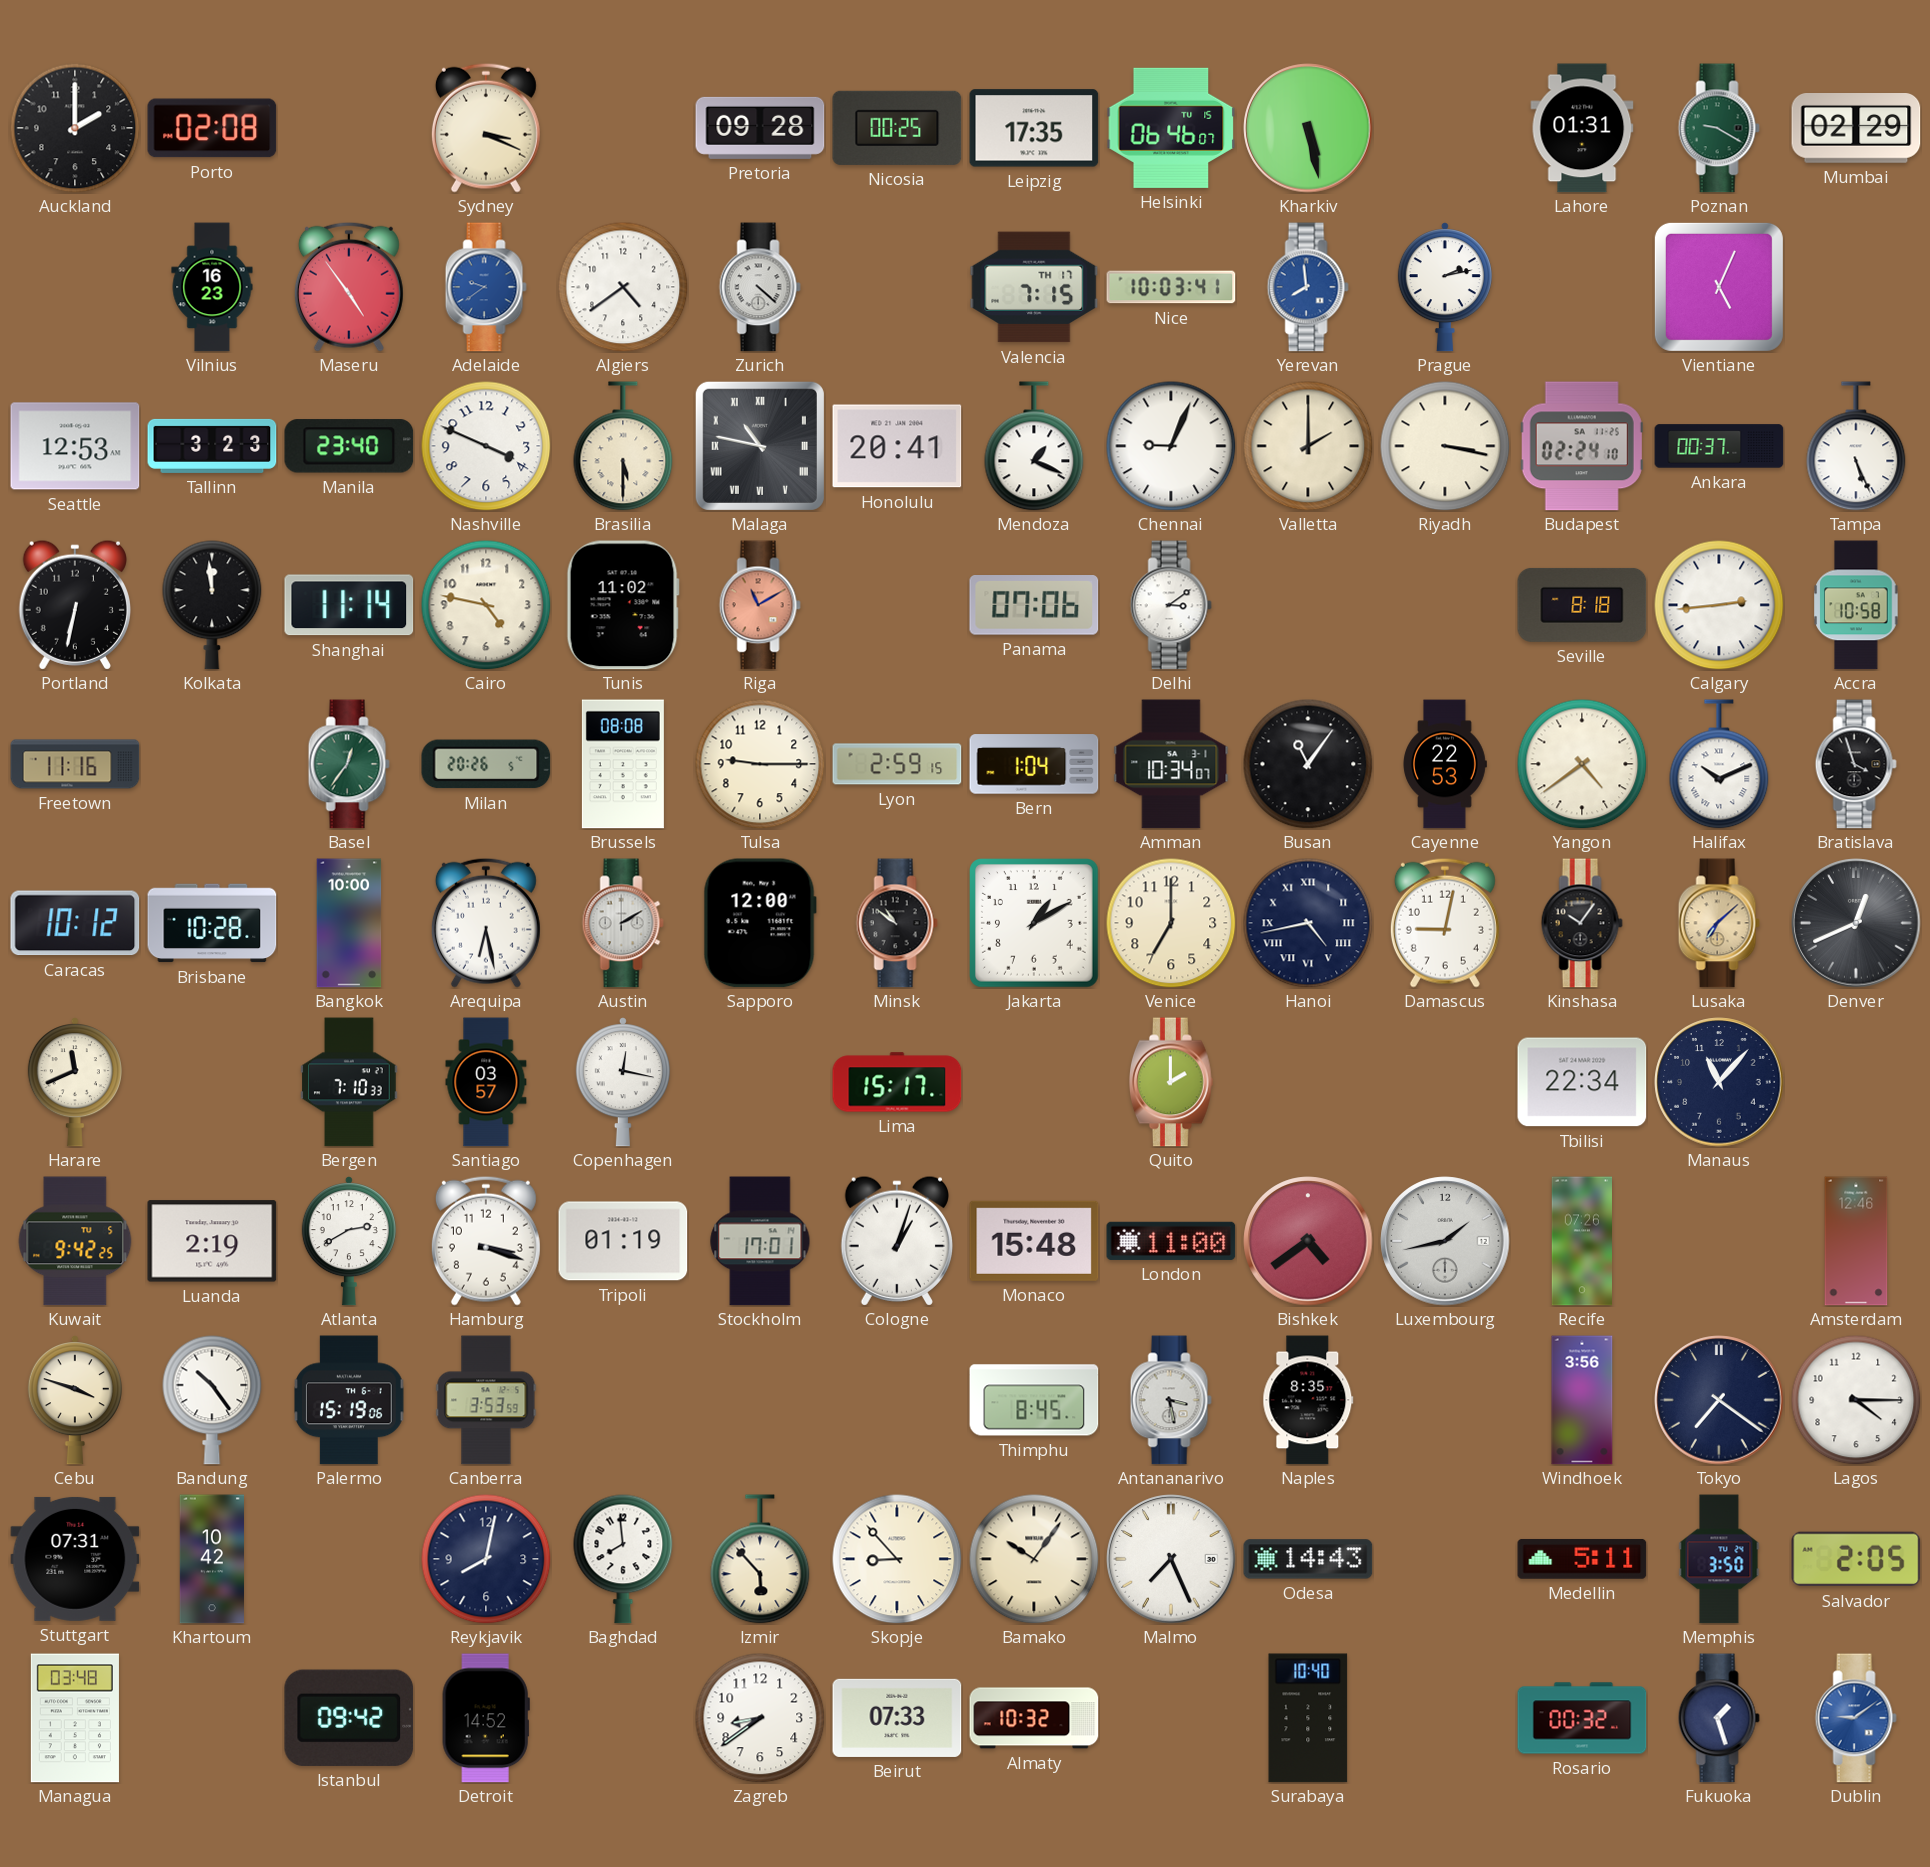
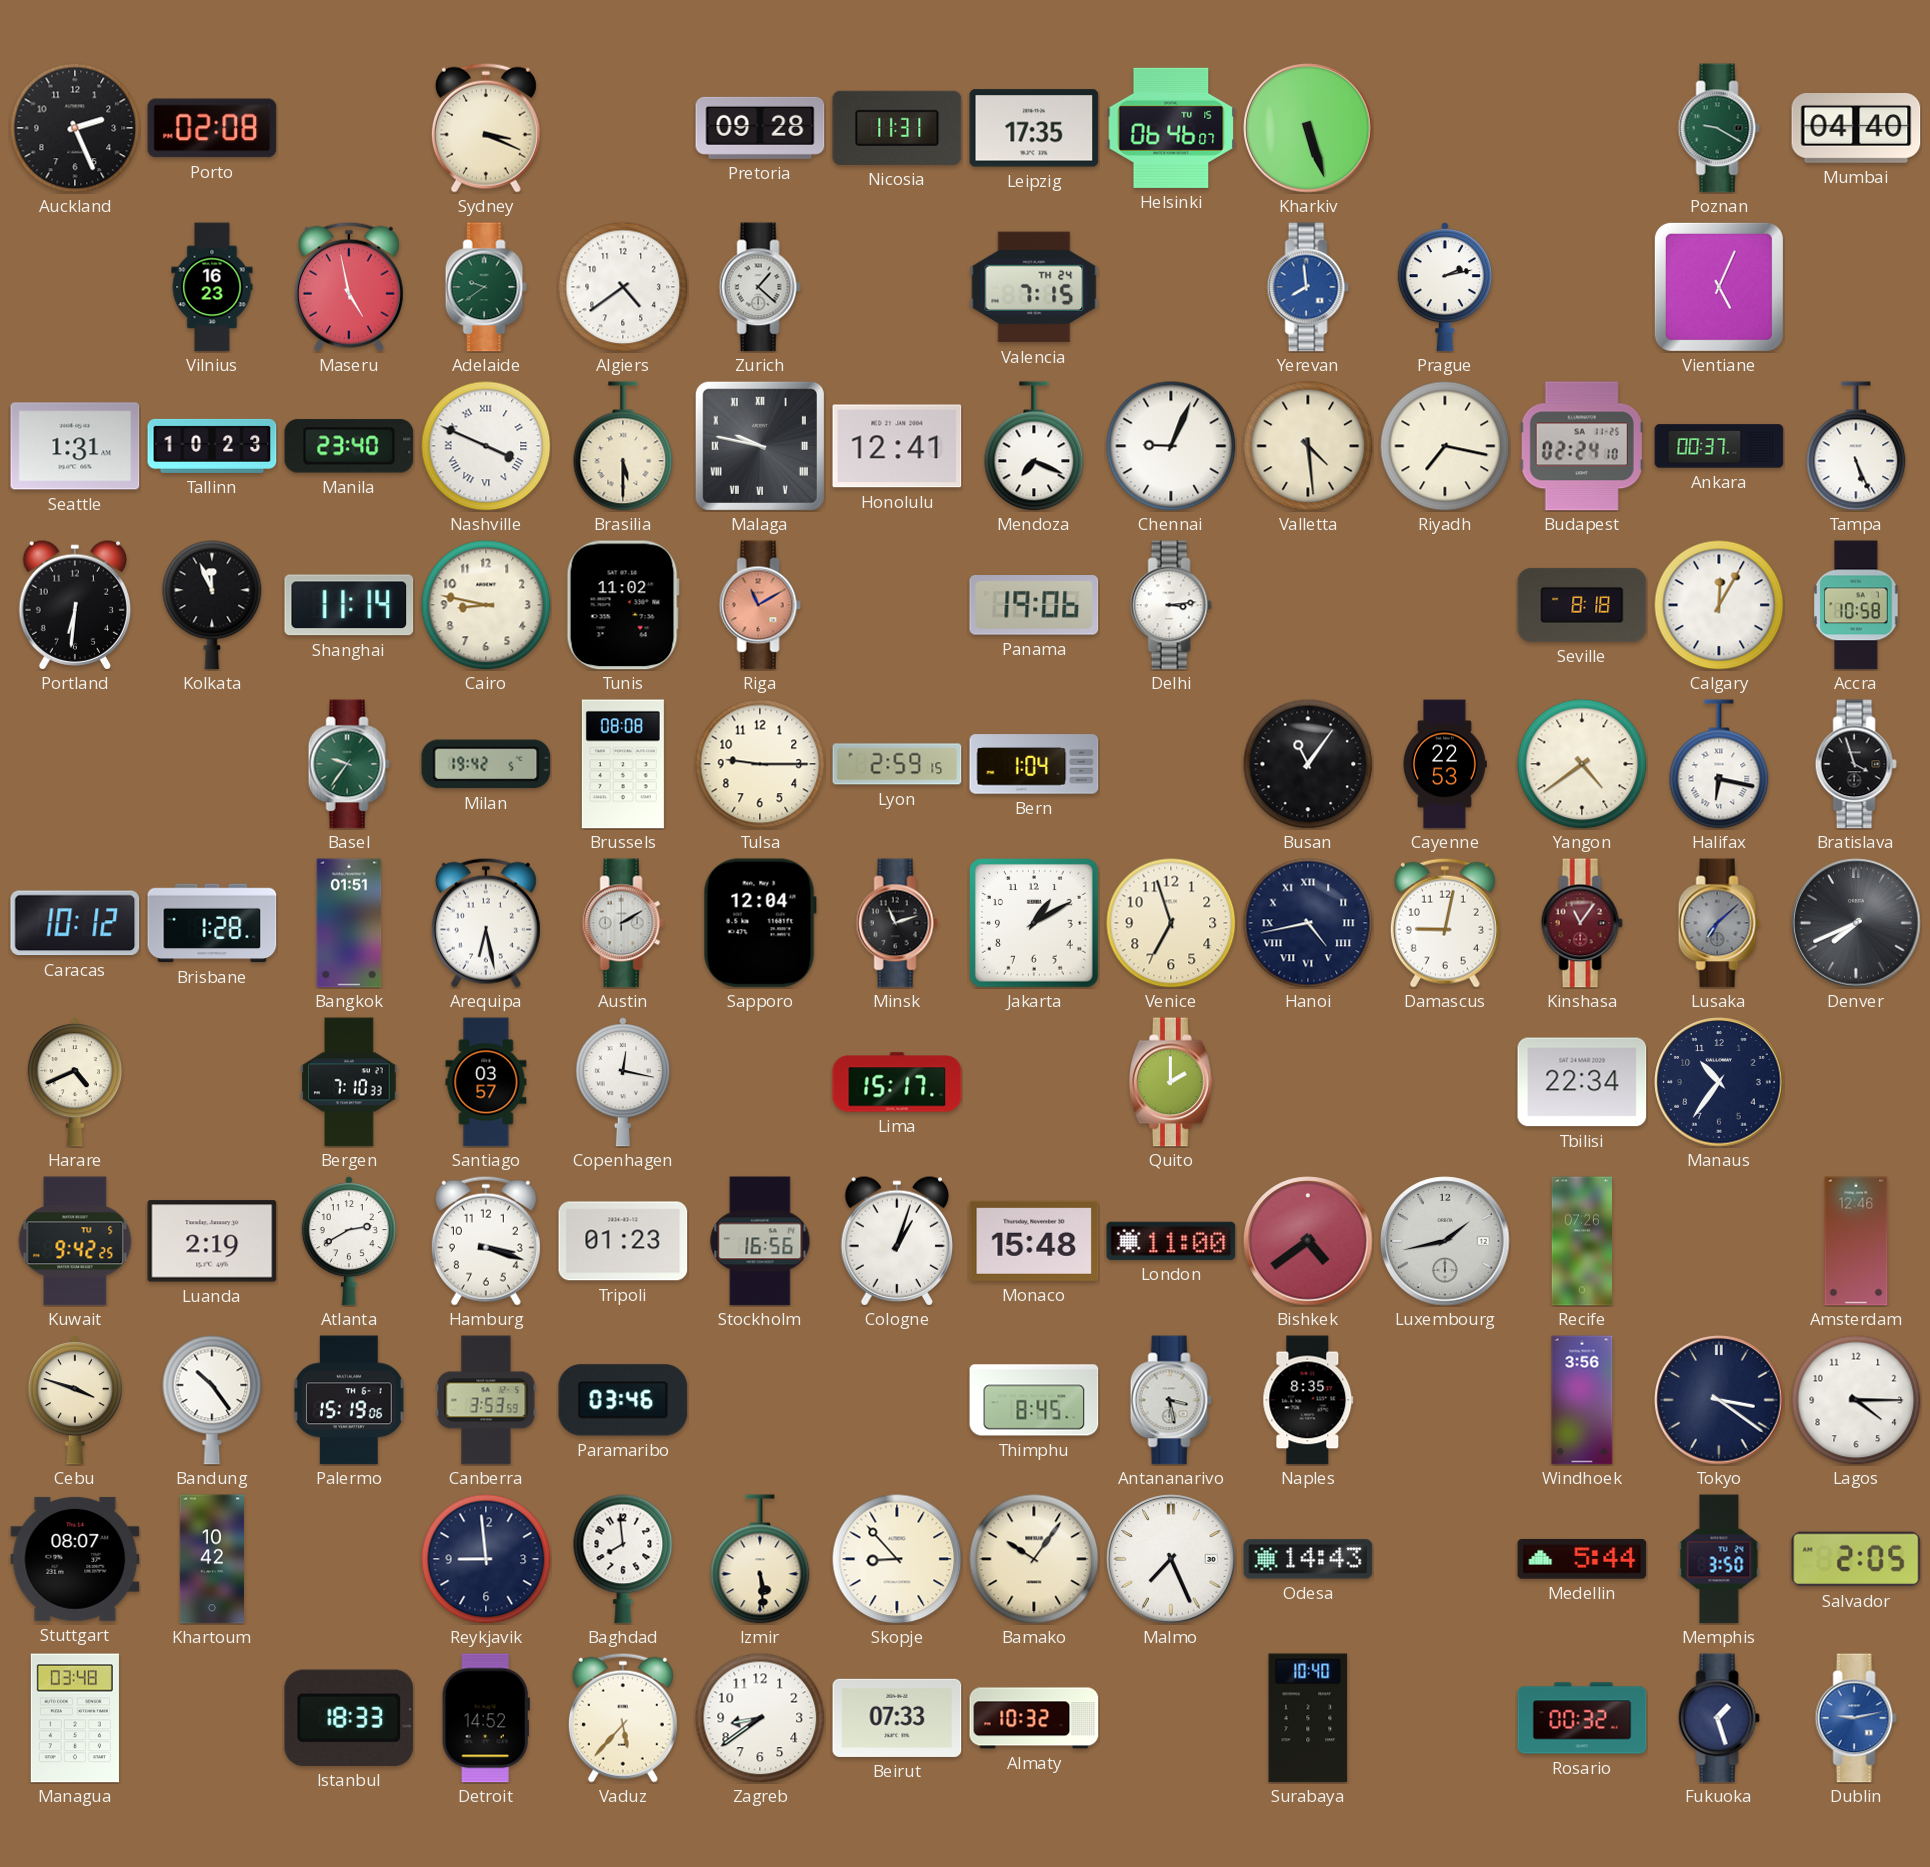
Auckland: 2:00 -> 2:26
Nicosia: 00:25 -> 11:31
Kharkiv: 5:28 -> 5:27
Lahore: 01:31 -> none
Mumbai: 02:29 -> 04:40
Maseru: 4:54 -> 4:58
Adelaide dial: blue -> green
Zurich: 4:22 -> 1:22
Valencia date: TH 17 -> TH 24
Nice: 10:03 -> none
Seattle: 12:53 -> 1:31
Tallinn: 3:23 -> 10:23
Nashville numerals: Arabic -> Roman
Malaga: 10:47 -> 9:47
Honolulu: 20:41 -> 12:41
Mendoza: 1:19 -> 7:19
Valletta: 2:00 -> 4:29
Riyadh: 3:17 -> 7:17
Portland: 6:32 -> 6:31
Kolkata: 11:59 -> 11:56
Cairo: 4:47 -> 8:47
Panama: 07:06 -> 19:06
Delhi: 3:09 -> 3:14
Calgary: 2:44 -> 12:05
Freetown: 11:16 -> none
Basel: 12:36 -> 9:36
Milan: 20:26 -> 19:42
Amman: 10:34 -> none
Halifax: 10:11 -> 6:17
Brisbane: 10:28 -> 1:28
Bangkok: 10:00 -> 01:51
Sapporo: 12:00 -> 12:04
Minsk: 10:51 -> 11:12
Venice: 7:00 -> 6:57
Kinshasa: 10:06 -> 11:06
Kinshasa dial: black -> burgundy
Lusaka dial: champagne -> grey
Denver: 12:41 -> 7:41
Harare: 11:41 -> 4:41
Manaus: 11:07 -> 10:36
Tripoli: 01:19 -> 01:23
Stockholm: 17:01 -> 16:56
Paramaribo: none -> 03:46
Tokyo: 7:21 -> 3:21
Stuttgart: 07:31 -> 08:07
Reykjavik: 8:02 -> 8:59
Izmir: 5:53 -> 5:29
Medellin: 5:11 -> 5:44
Istanbul: 09:42 -> 18:33
Vaduz: none -> 5:37
Dublin: 9:09 -> 9:13
